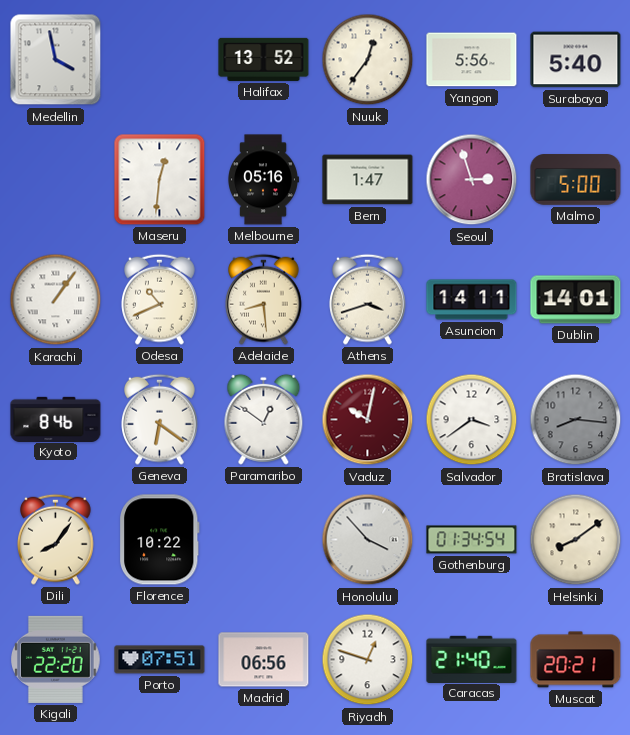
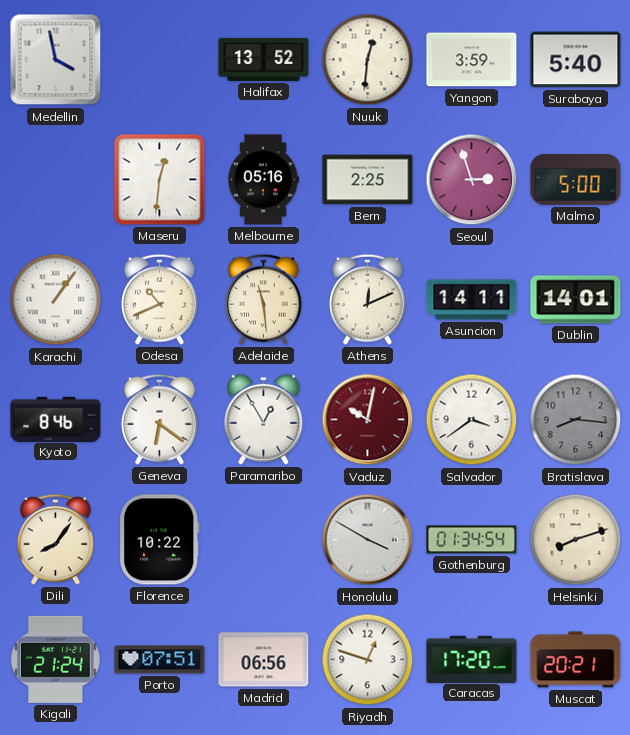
Nuuk: 12:36 -> 12:31
Yangon: 5:56 -> 3:59
Bern: 1:47 -> 2:25
Adelaide: 8:29 -> 11:29
Athens: 3:42 -> 12:11
Paramaribo: 12:51 -> 12:55
Honolulu: 3:53 -> 3:50
Helsinki: 8:09 -> 8:12
Kigali: 22:20 -> 21:24
Caracas: 21:40 -> 17:20
